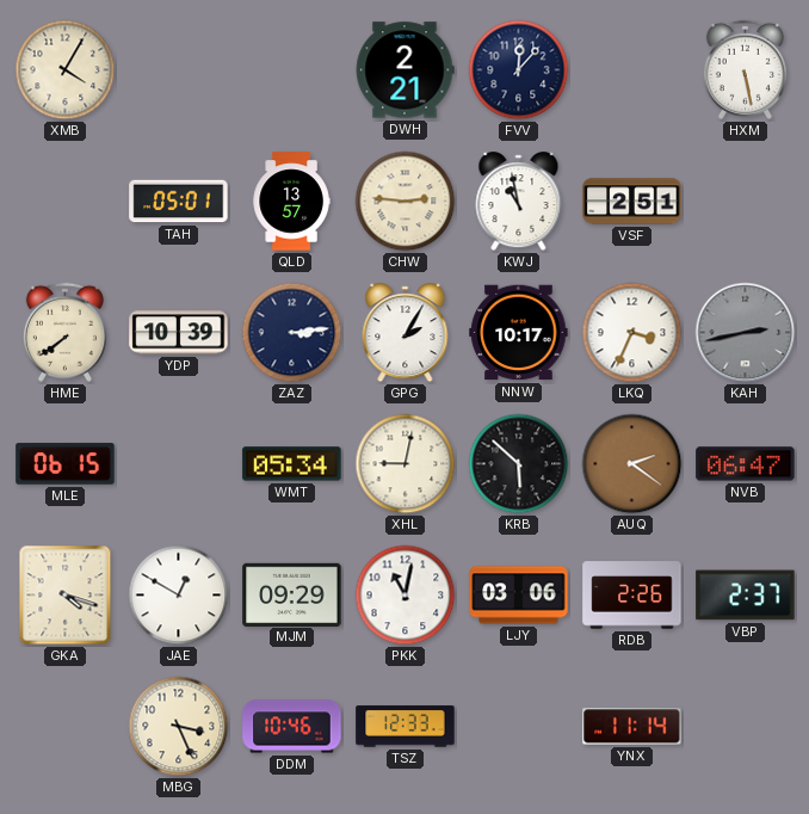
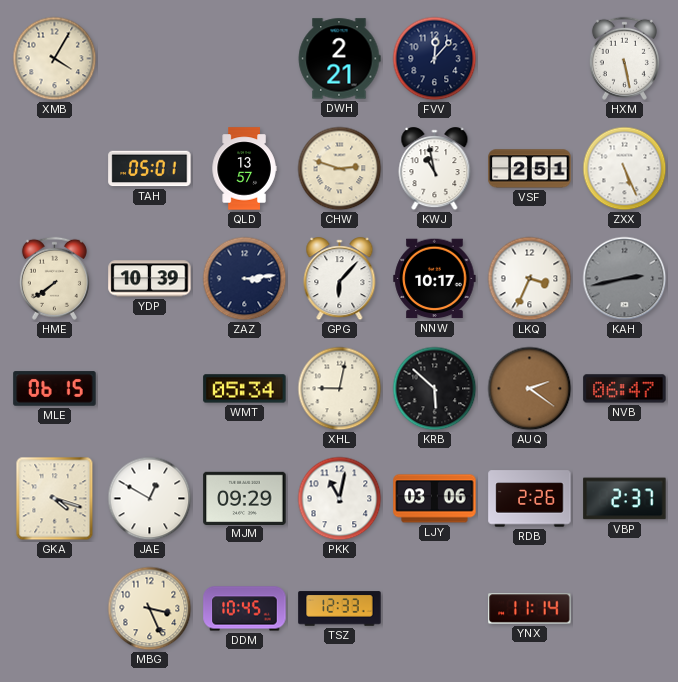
CHW: 2:46 -> 2:48
ZXX: none -> 5:26
GPG: 2:05 -> 6:07
DDM: 10:46 -> 10:45
